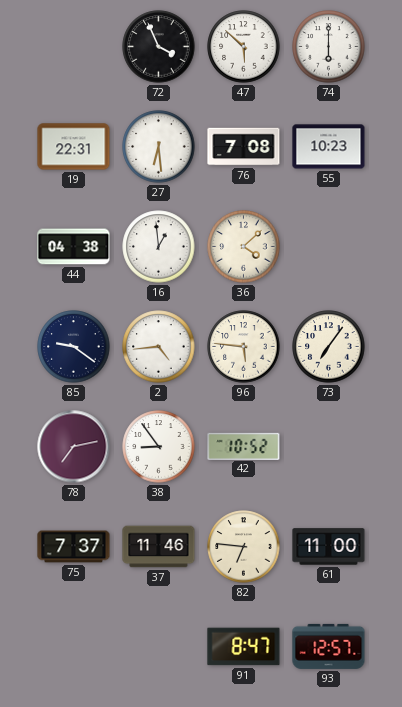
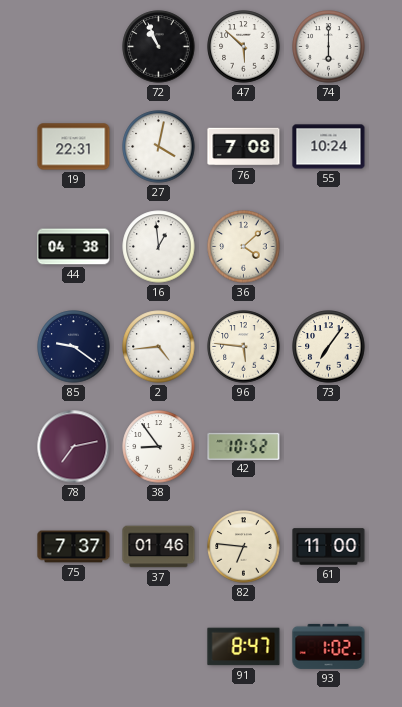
72: 3:56 -> 10:56
27: 6:29 -> 4:02
55: 10:23 -> 10:24
37: 11:46 -> 01:46
93: 12:57 -> 1:02
